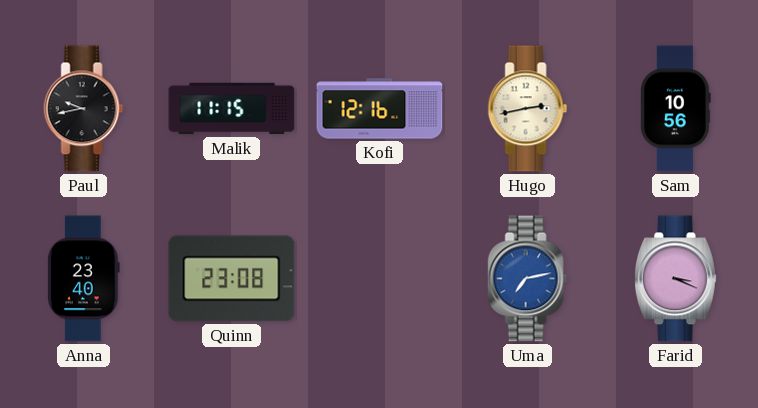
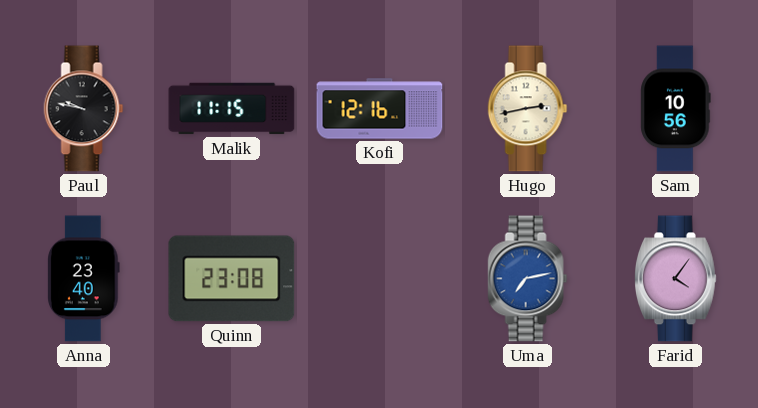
Paul: 9:43 -> 9:47
Farid: 3:19 -> 4:06
